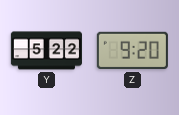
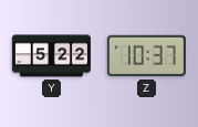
Z: 9:20 -> 10:37
